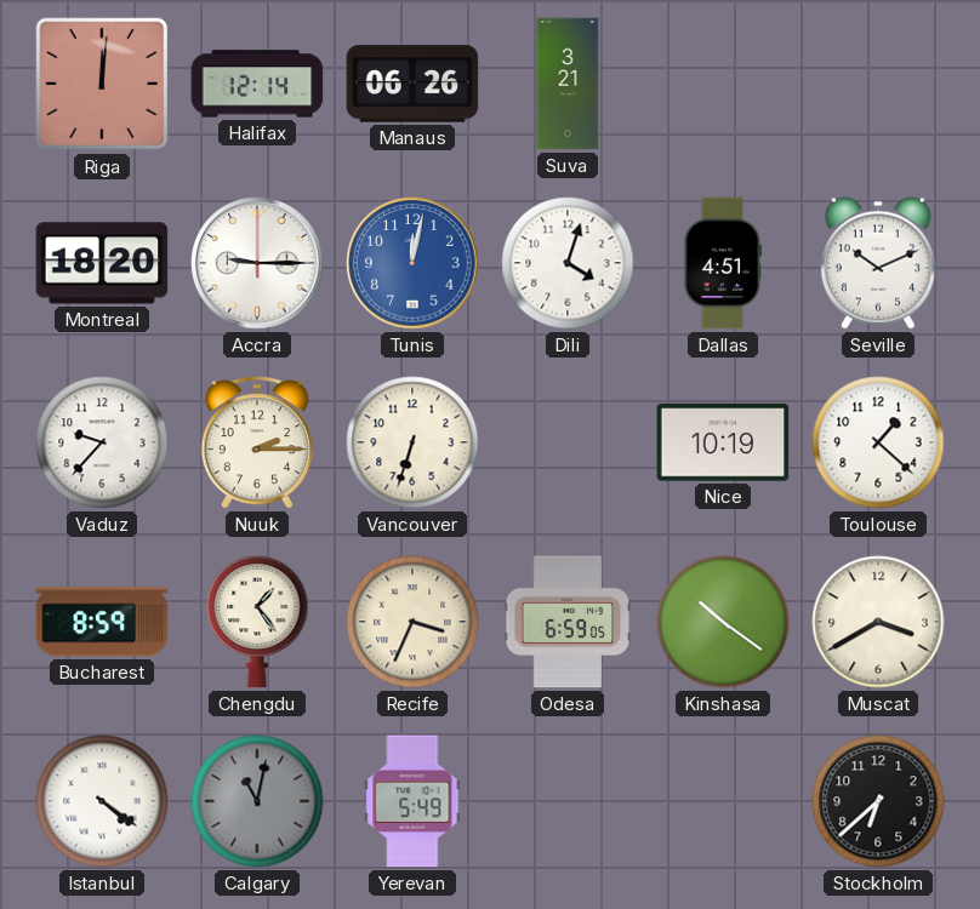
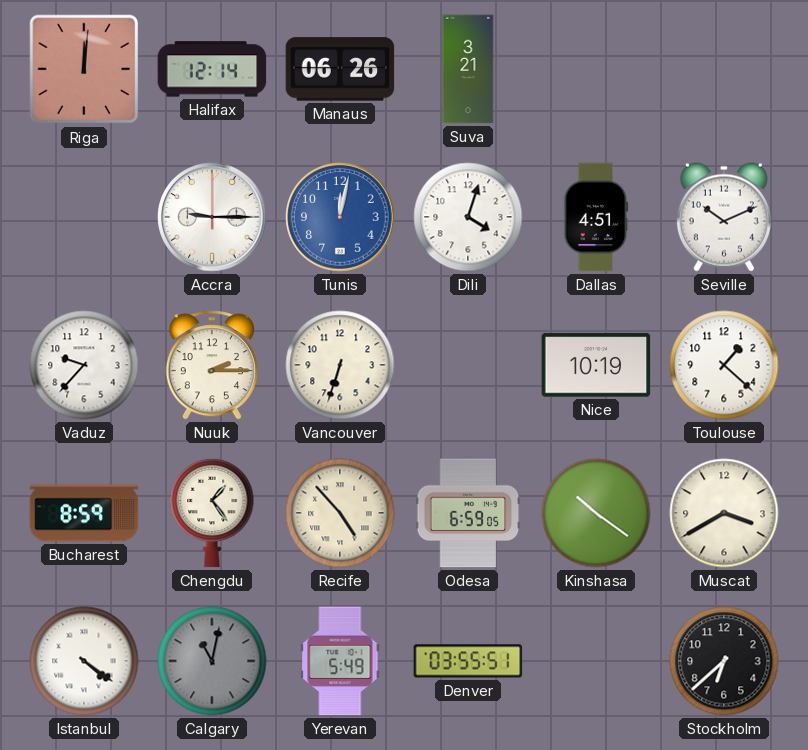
Montreal: 18:20 -> none
Recife: 3:34 -> 4:53
Denver: none -> 03:55
